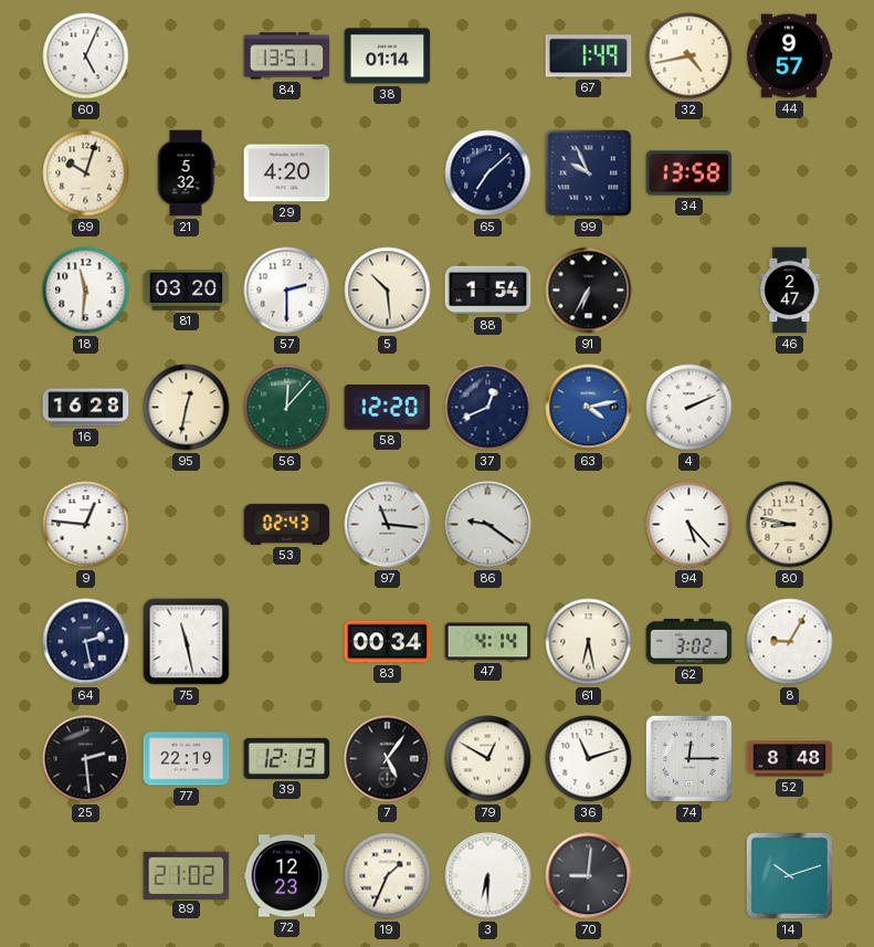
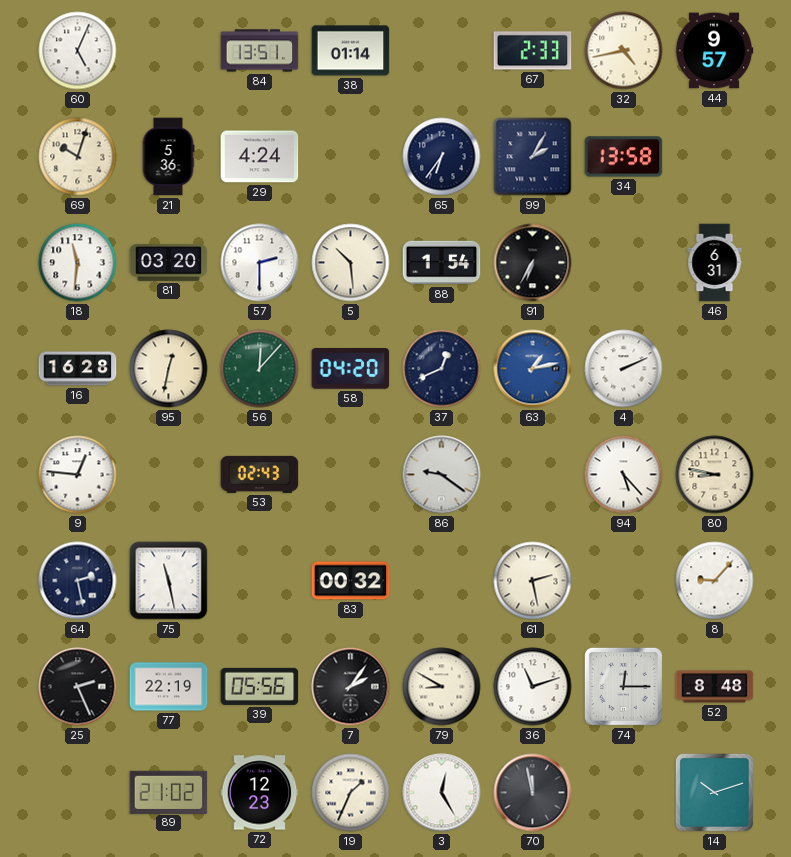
67: 1:49 -> 2:33
21: 5:32 -> 5:36
29: 4:20 -> 4:24
65: 7:08 -> 6:36
99: 9:56 -> 2:05
46: 2:47 -> 6:31
58: 12:20 -> 04:20
63: 4:13 -> 1:13
97: 11:16 -> none
83: 00:34 -> 00:32
47: 4:14 -> none
61: 6:28 -> 2:28
62: 3:02 -> none
8: 9:05 -> 9:07
25: 2:29 -> 2:26
39: 12:13 -> 05:56
7: 5:06 -> 2:06
79: 12:50 -> 8:50
3: 6:30 -> 12:25
70: 9:01 -> 11:58
